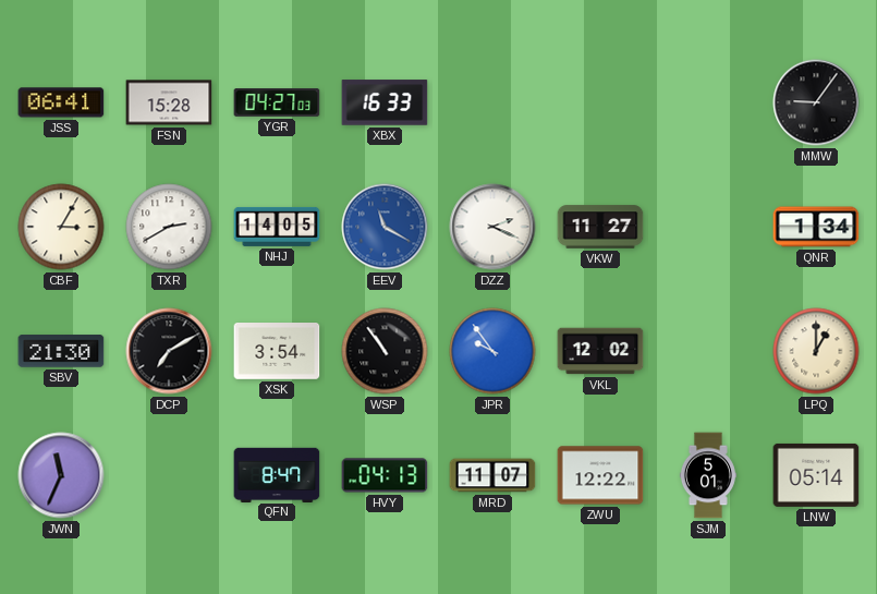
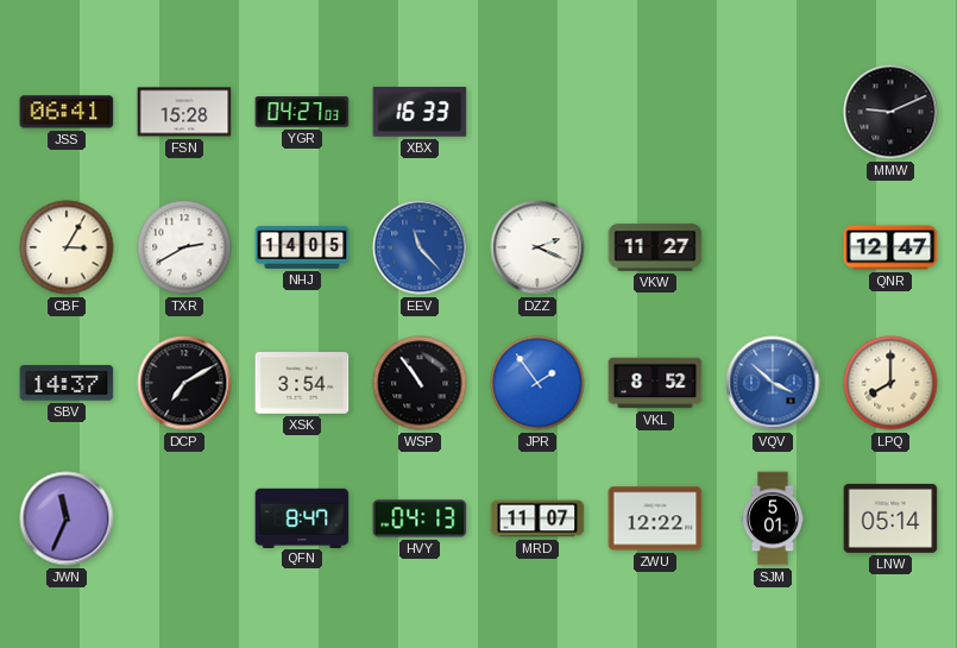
MMW: 9:06 -> 9:11
EEV: 11:20 -> 11:23
QNR: 1:34 -> 12:47
SBV: 21:30 -> 14:37
JPR: 9:54 -> 1:54
VKL: 12:02 -> 8:52
VQV: none -> 3:52
LPQ: 1:00 -> 8:00
